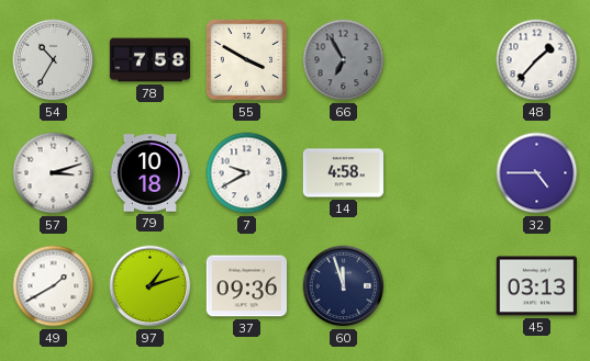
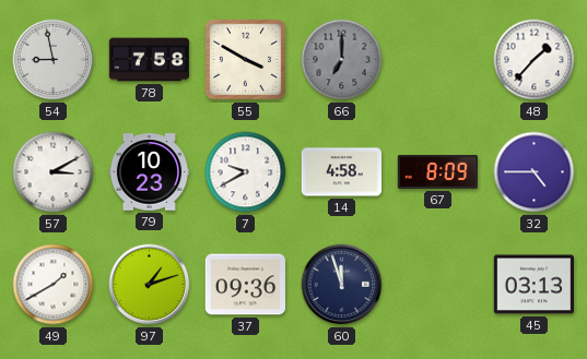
54: 10:35 -> 8:58
66: 6:55 -> 7:00
57: 3:12 -> 3:10
79: 10:18 -> 10:23
67: none -> 8:09
